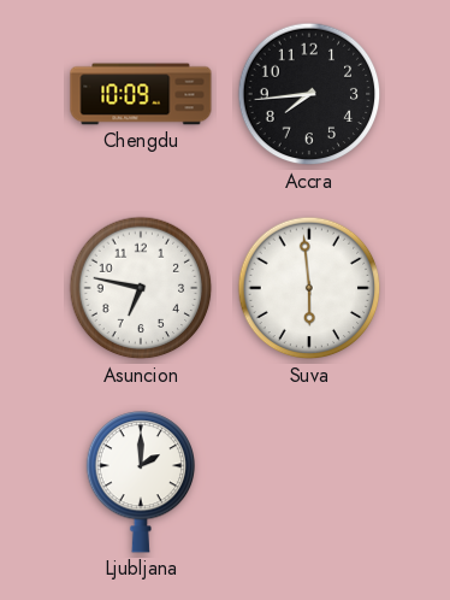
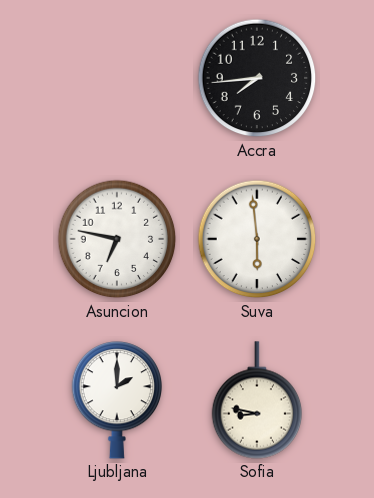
Chengdu: 10:09 -> none
Sofia: none -> 8:47
